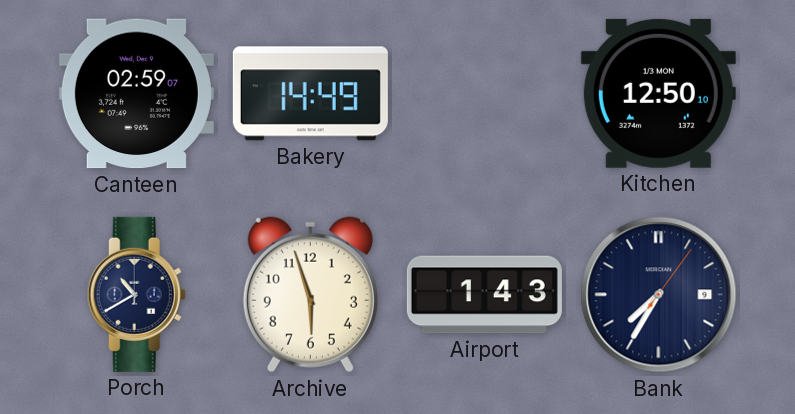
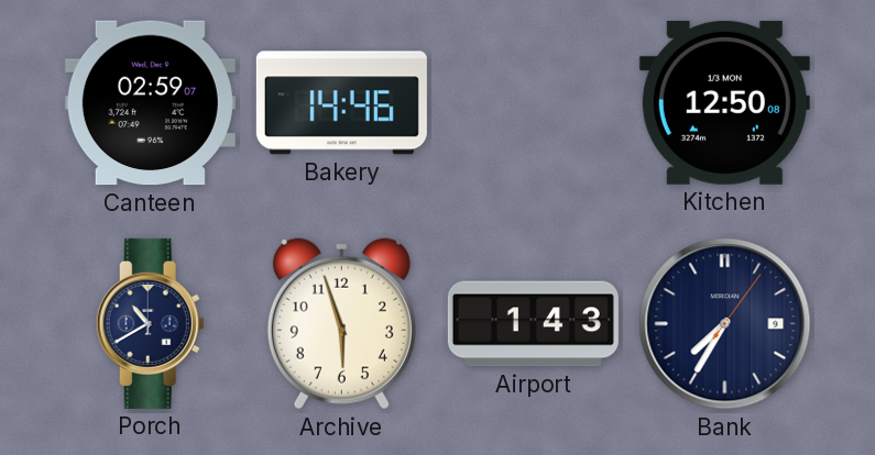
Bakery: 14:49 -> 14:46
Kitchen: 12:50:10 -> 12:50:08
